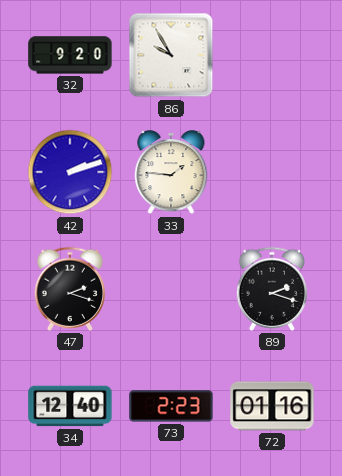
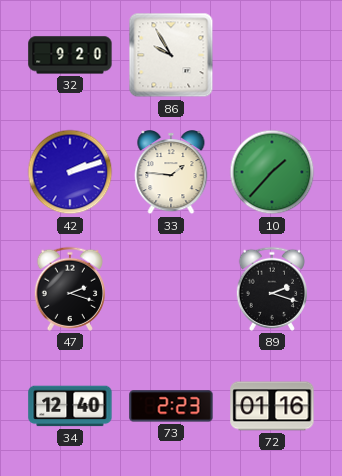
10: none -> 1:37
